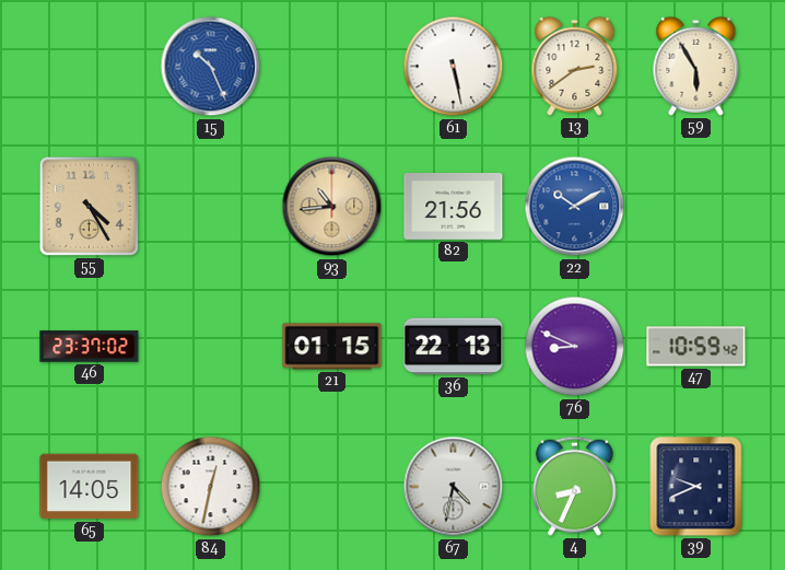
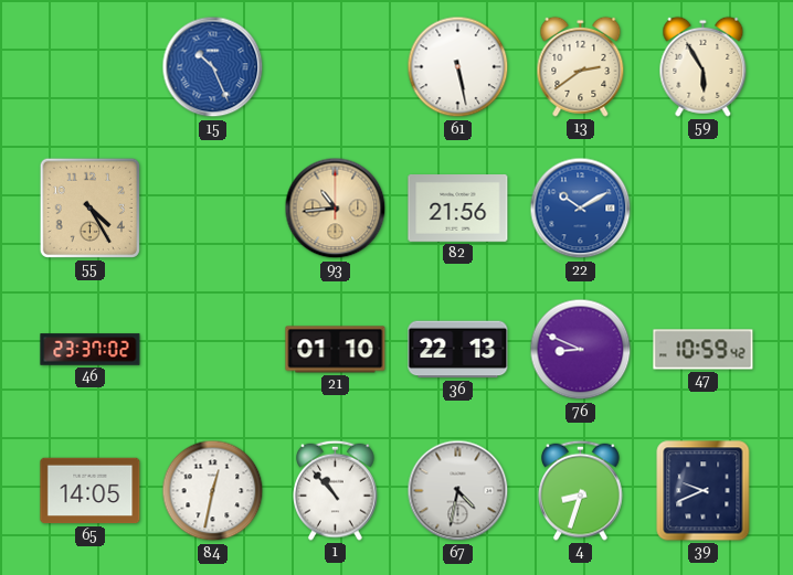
21: 01:15 -> 01:10
1: none -> 10:53
4: 8:34 -> 8:33
